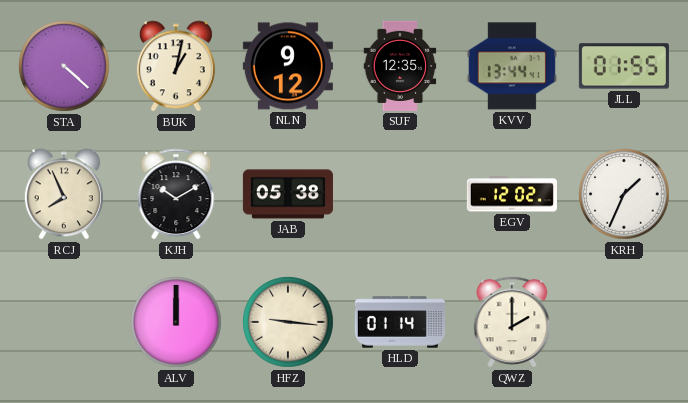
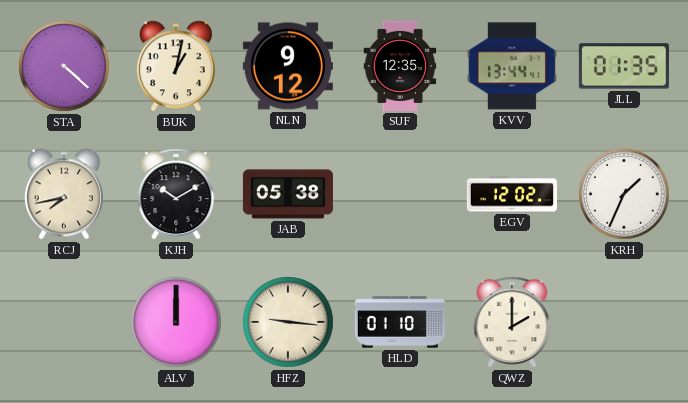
JLL: 01:55 -> 01:35
RCJ: 7:56 -> 7:43
HLD: 01:14 -> 01:10
